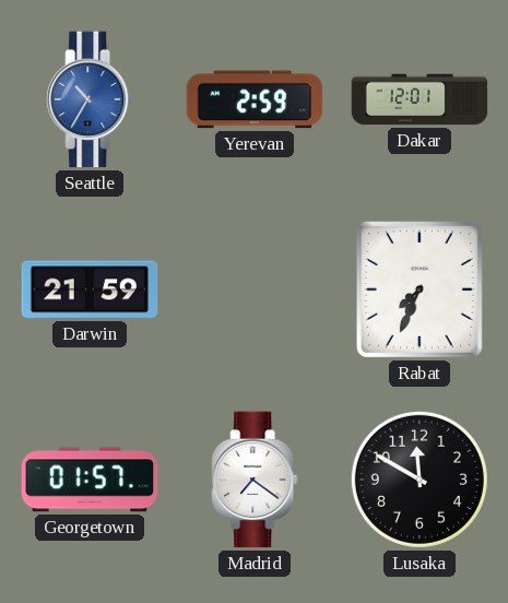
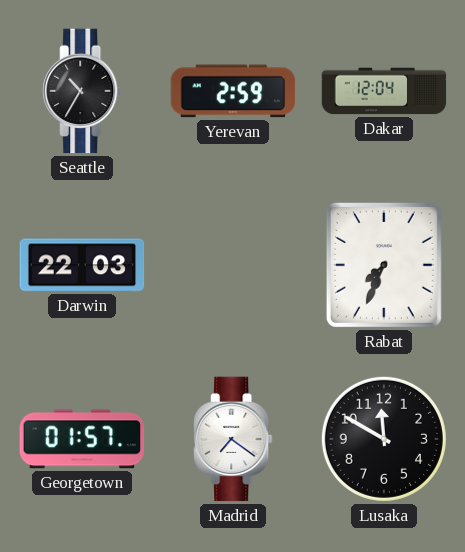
Seattle dial: blue -> black
Dakar: 12:01 -> 12:04
Darwin: 21:59 -> 22:03
